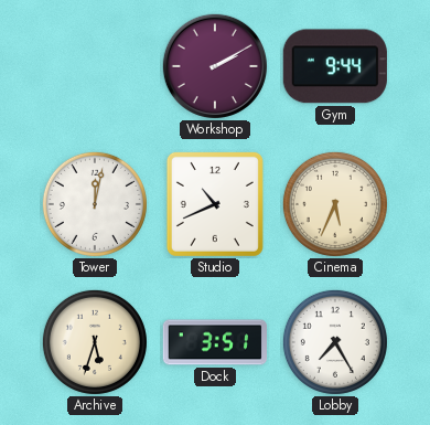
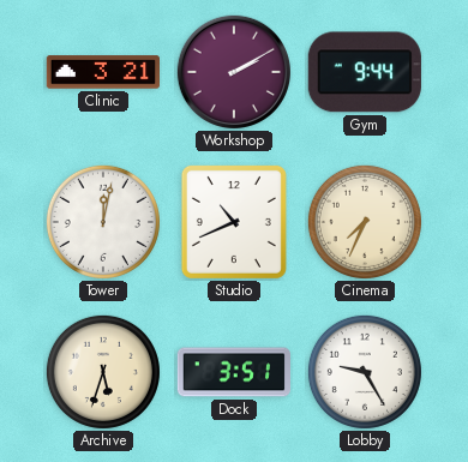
Clinic: none -> 3:21
Cinema: 5:34 -> 7:34
Lobby: 7:25 -> 9:25
